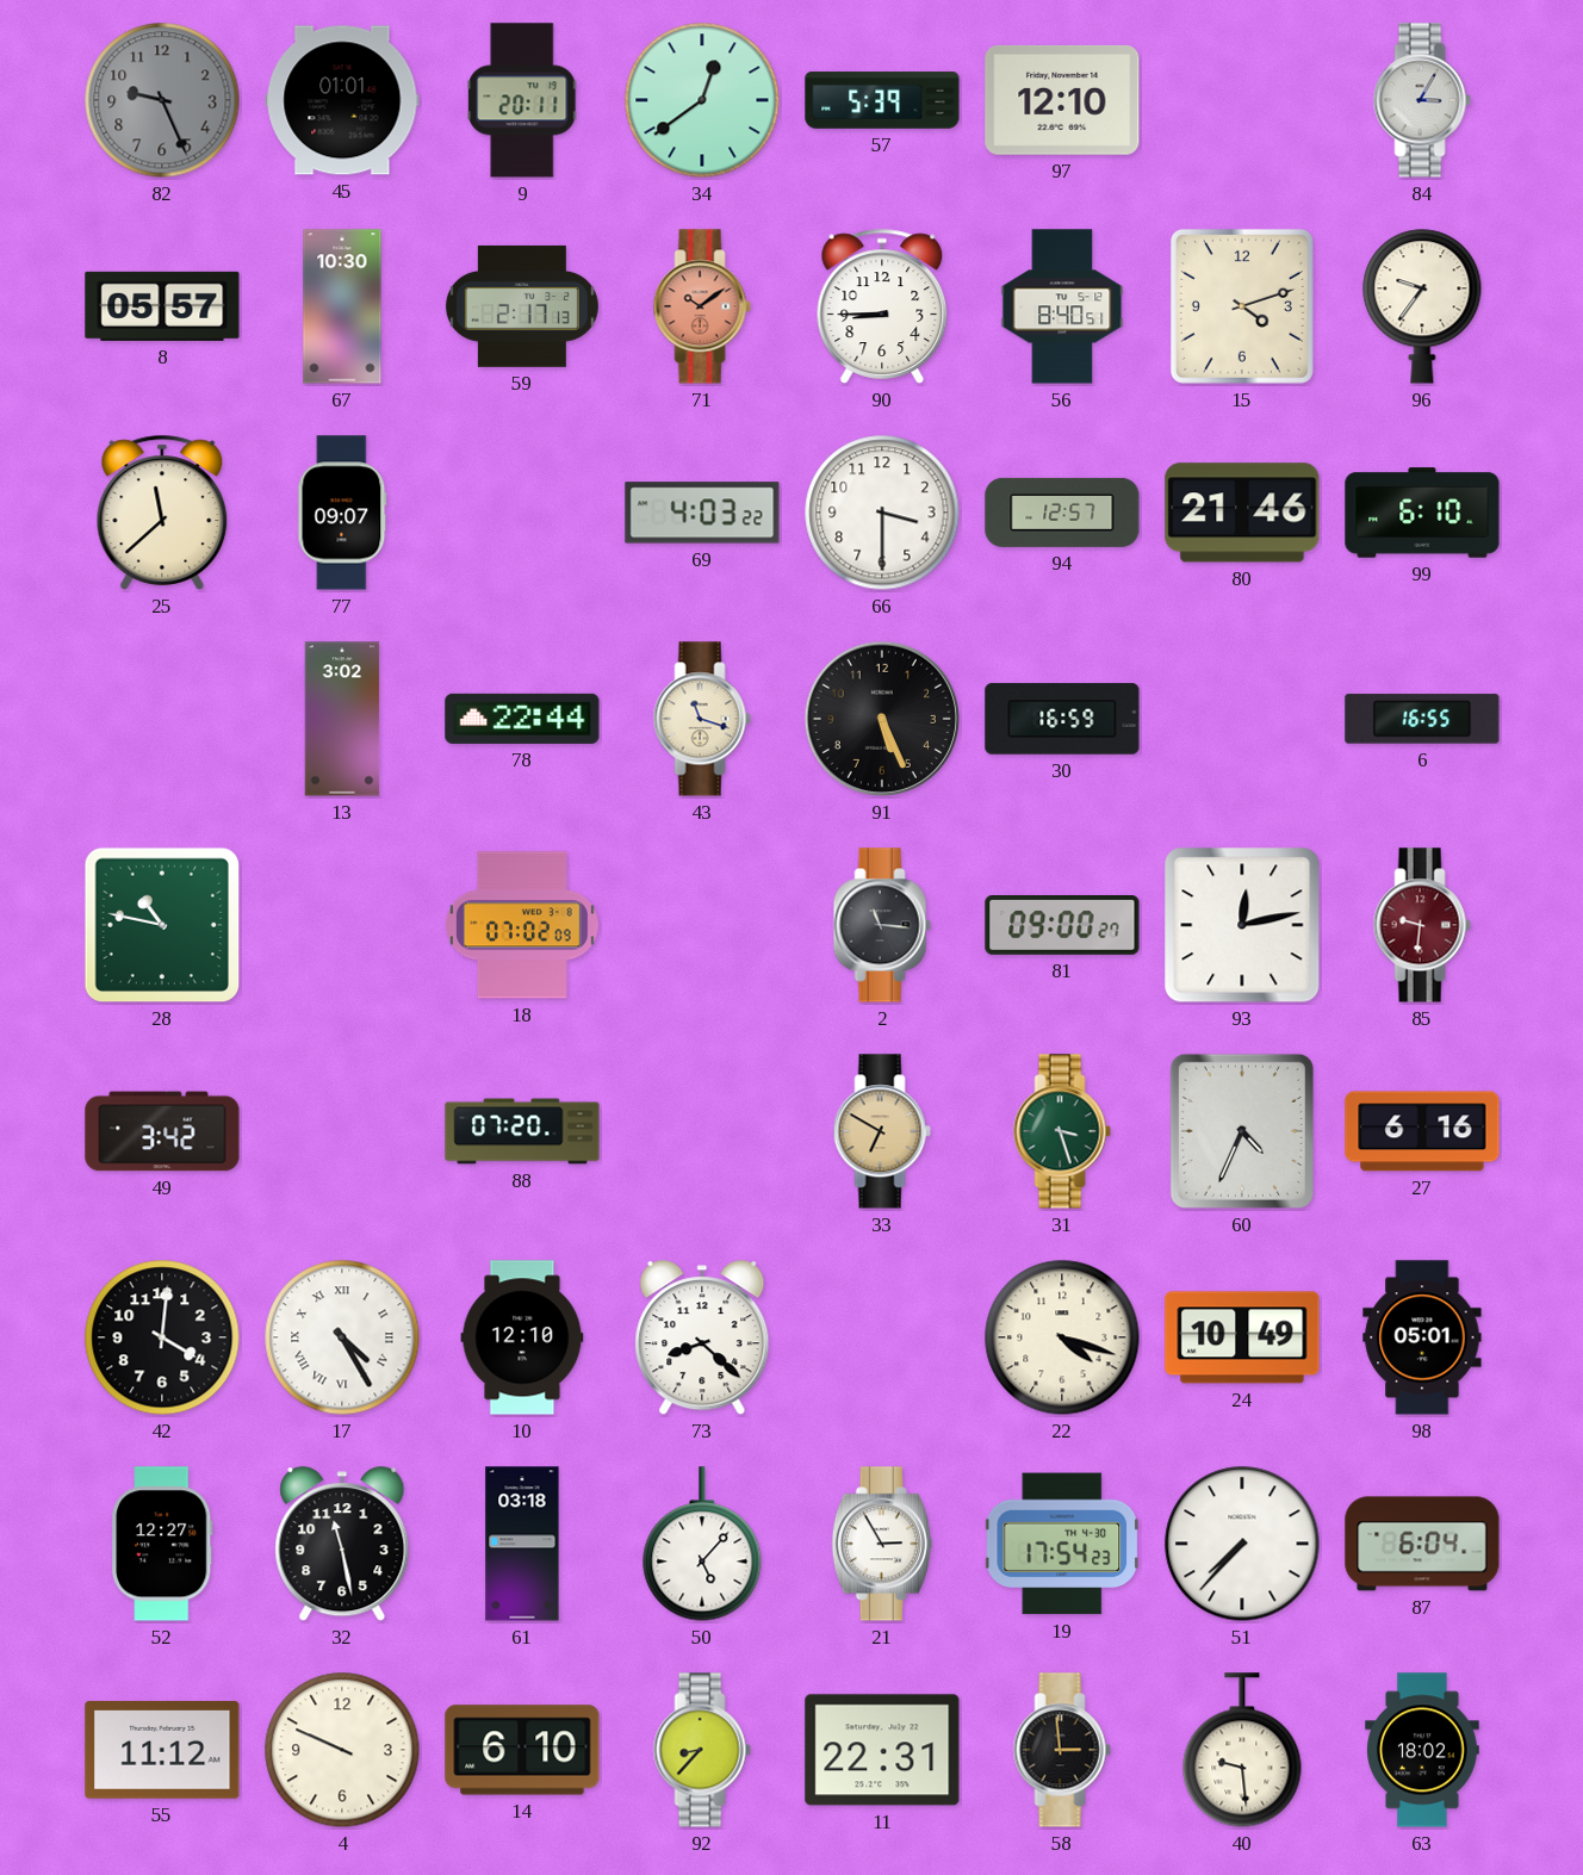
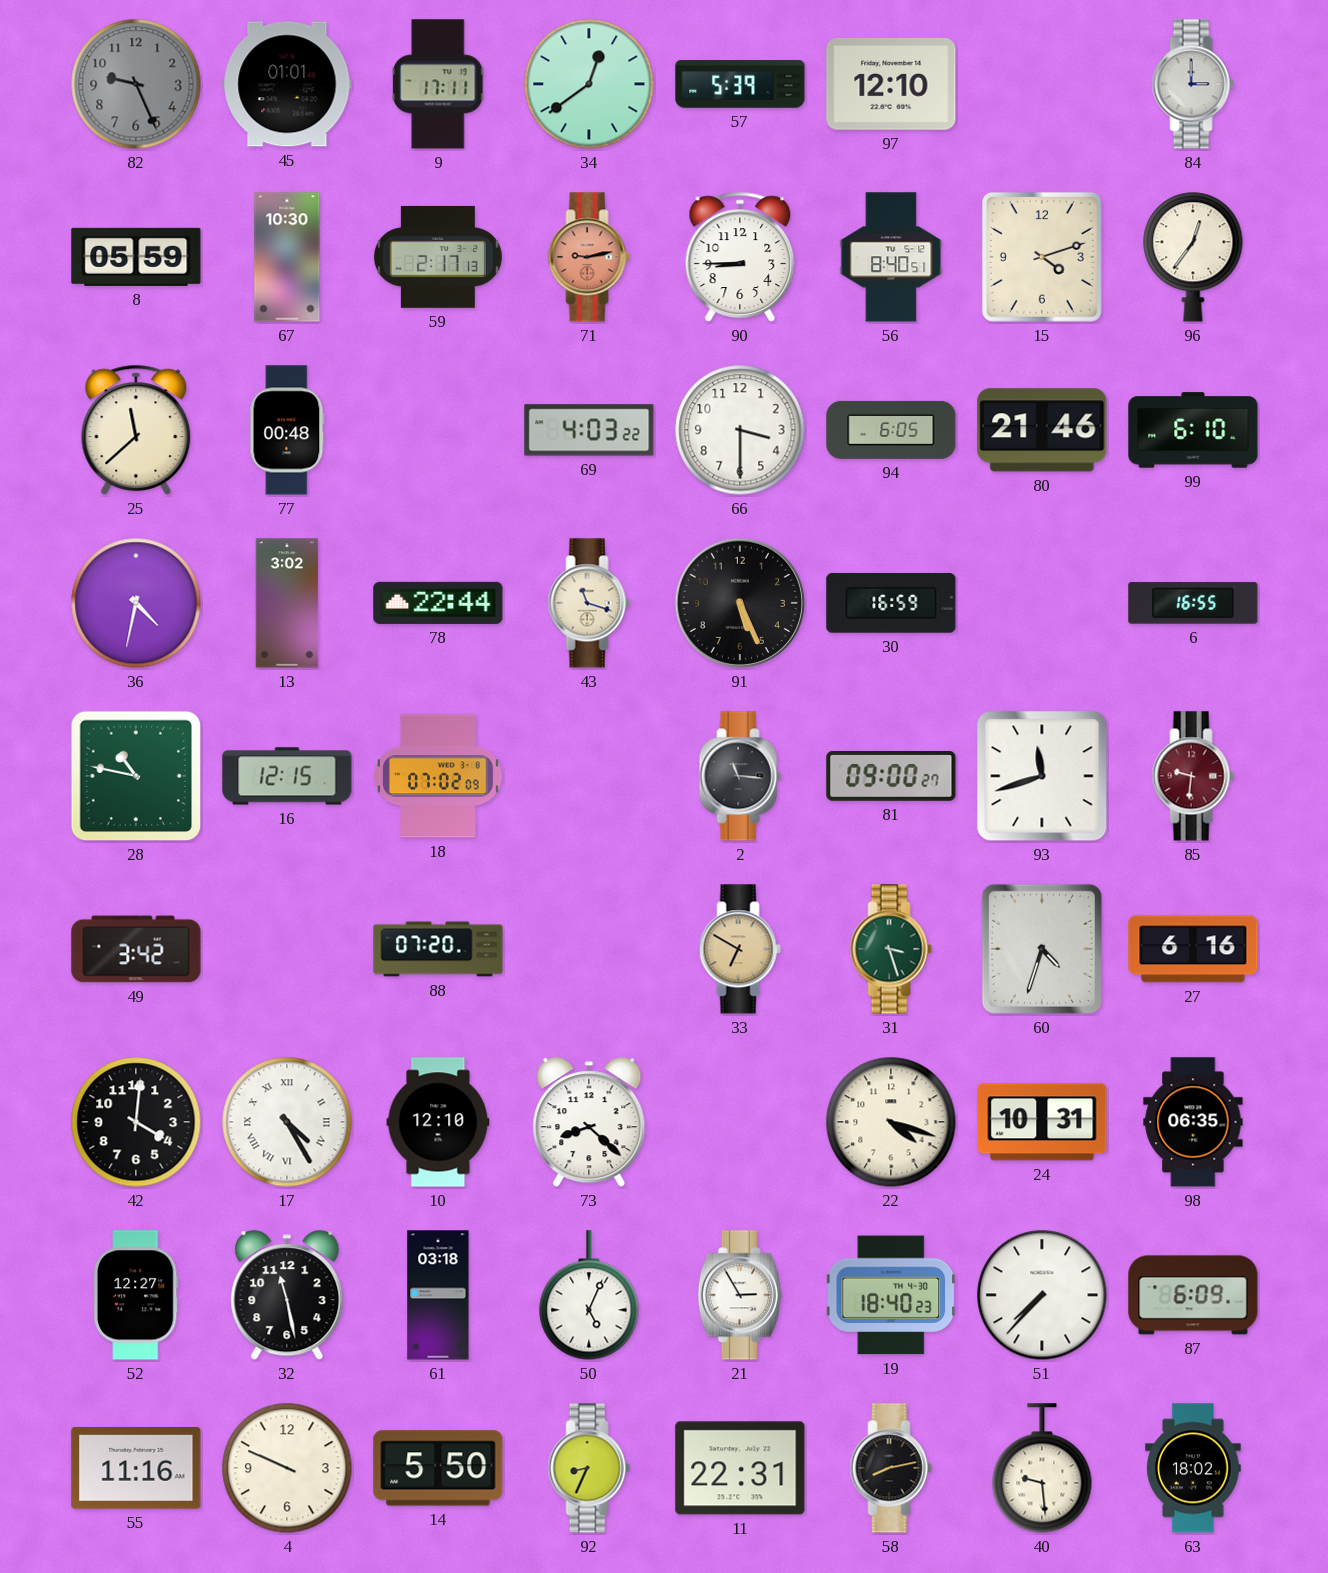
9: 20:11 -> 17:11
84: 3:05 -> 3:00
8: 05:57 -> 05:59
71: 10:09 -> 9:13
96: 9:36 -> 12:36
77: 09:07 -> 00:48
94: 12:57 -> 6:05
36: none -> 4:32
16: none -> 12:15
93: 12:13 -> 11:42
60: 4:34 -> 4:33
24: 10:49 -> 10:31
98: 05:01 -> 06:35
50: 5:07 -> 5:04
19: 17:54 -> 18:40
87: 6:04 -> 6:09
55: 11:12 -> 11:16
14: 6:10 -> 5:50
92: 8:37 -> 8:34
58: 2:59 -> 8:13
